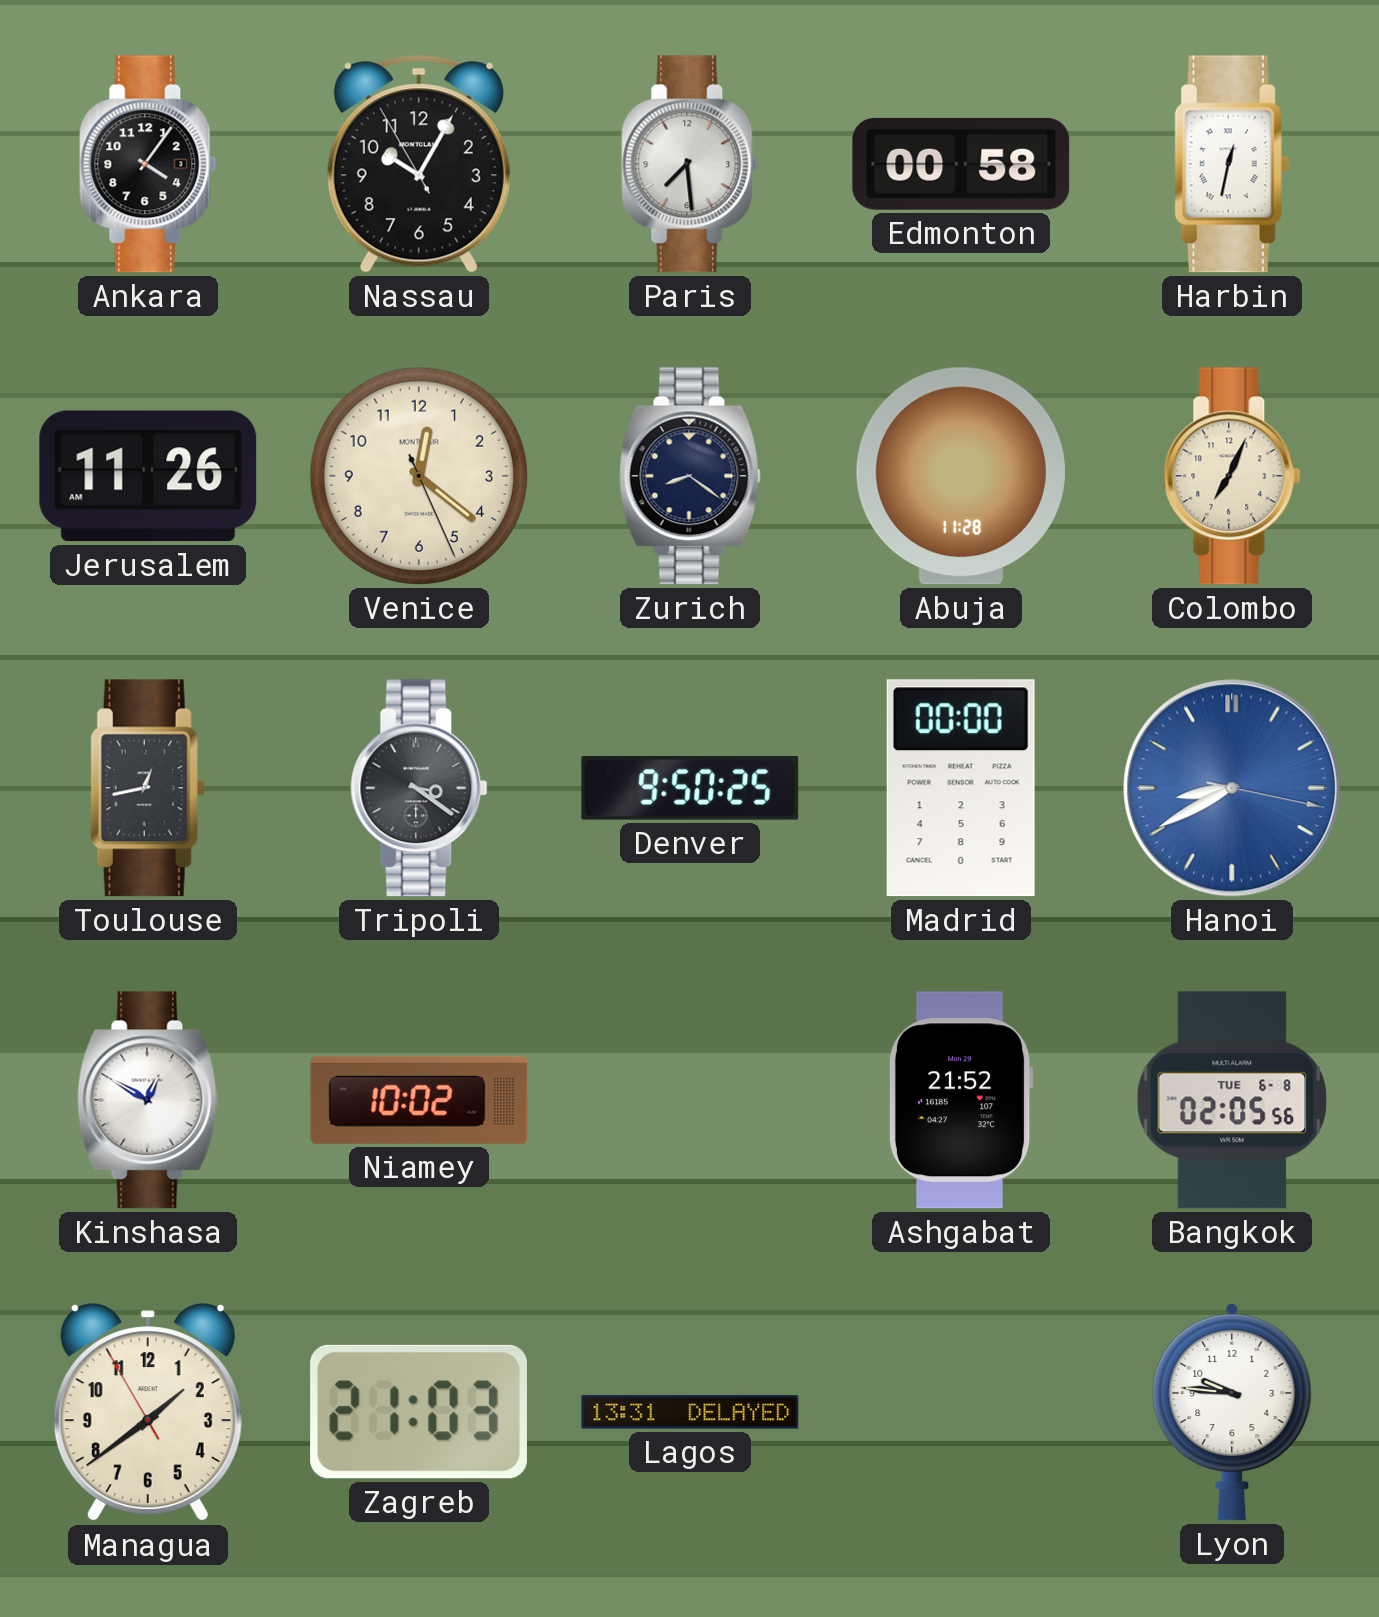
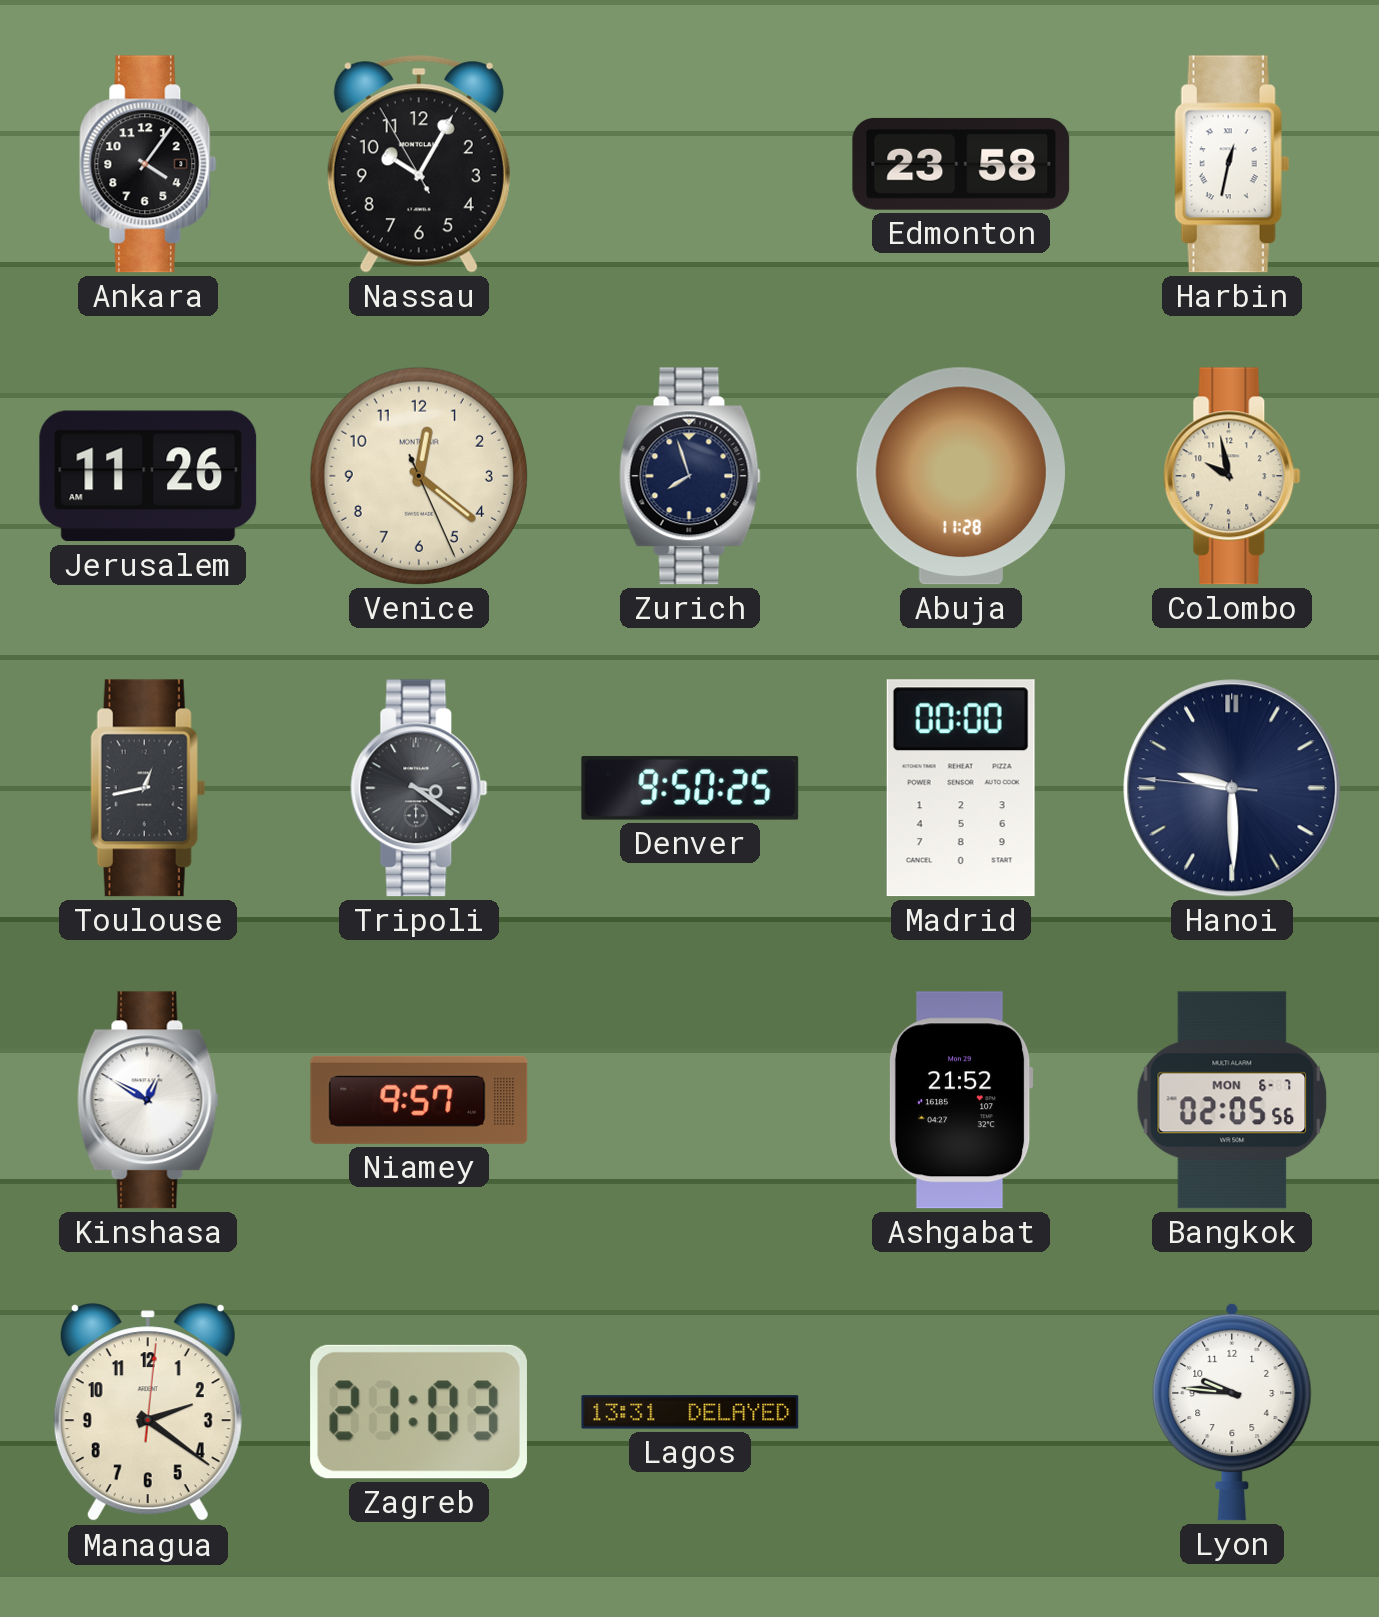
Paris: 7:29 -> none
Edmonton: 00:58 -> 23:58
Zurich: 8:21 -> 7:57
Colombo: 7:04 -> 9:58
Hanoi: 8:40 -> 9:29
Hanoi dial: blue -> navy
Niamey: 10:02 -> 9:57
Bangkok date: TUE 6-8 -> MON 6-7
Managua: 1:38 -> 2:21
